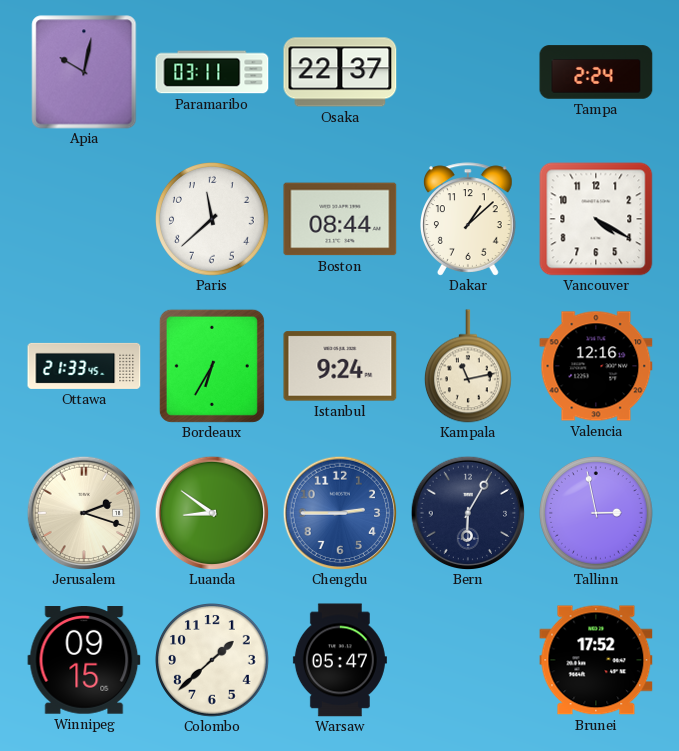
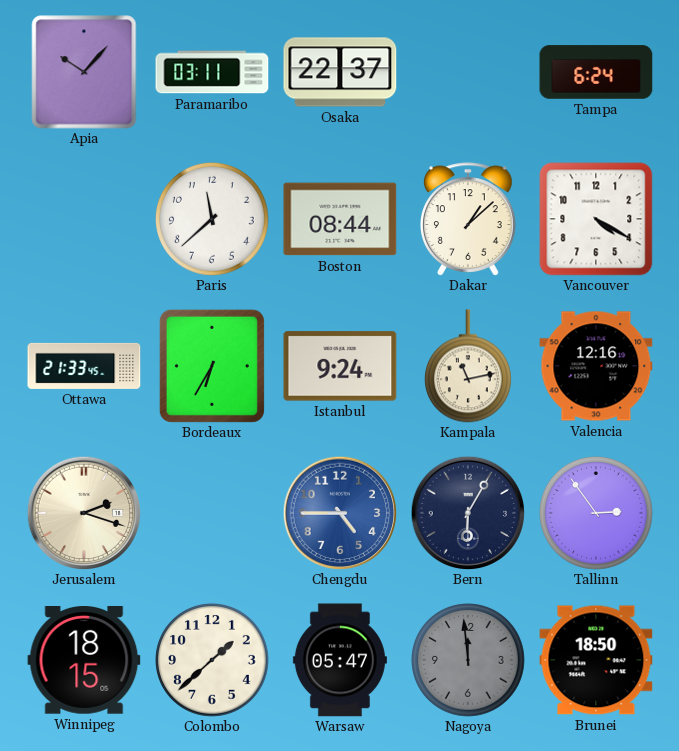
Apia: 10:02 -> 10:07
Tampa: 2:24 -> 6:24
Luanda: 8:51 -> none
Chengdu: 2:45 -> 4:45
Tallinn: 2:58 -> 2:54
Winnipeg: 09:15 -> 18:15
Nagoya: none -> 11:59
Brunei: 17:52 -> 18:50
